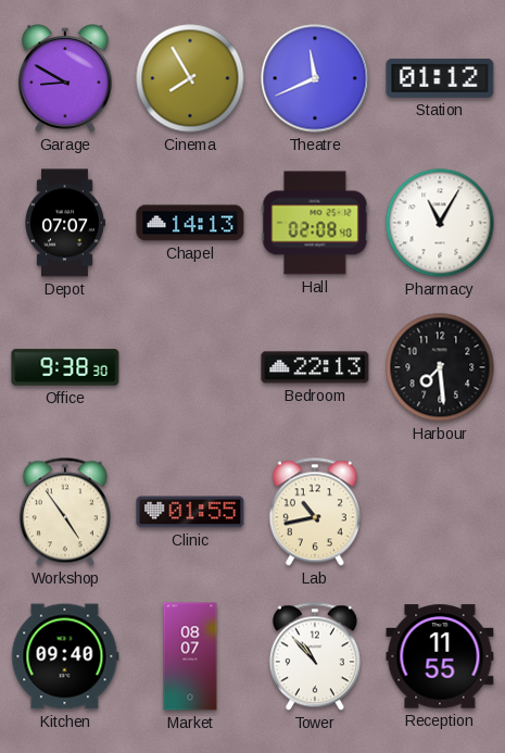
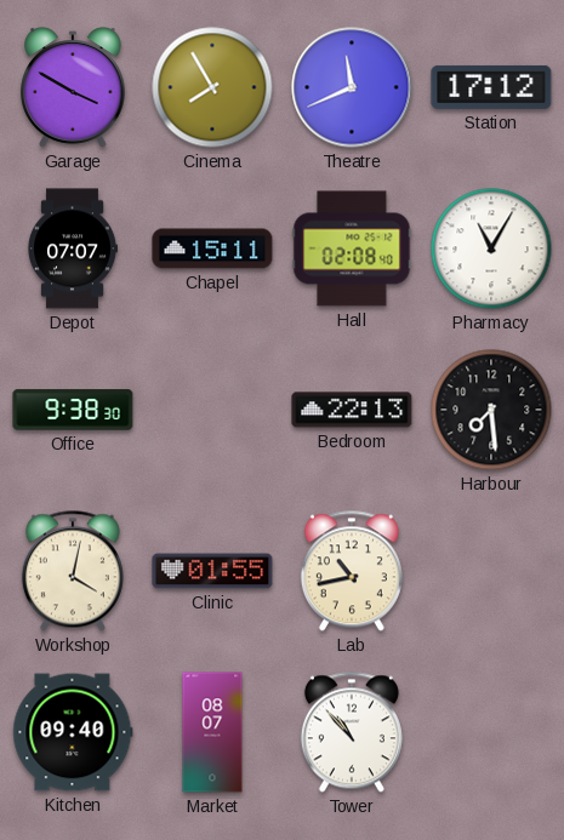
Garage: 8:50 -> 3:50
Station: 01:12 -> 17:12
Chapel: 14:13 -> 15:11
Workshop: 4:54 -> 4:02
Reception: 11:55 -> none
